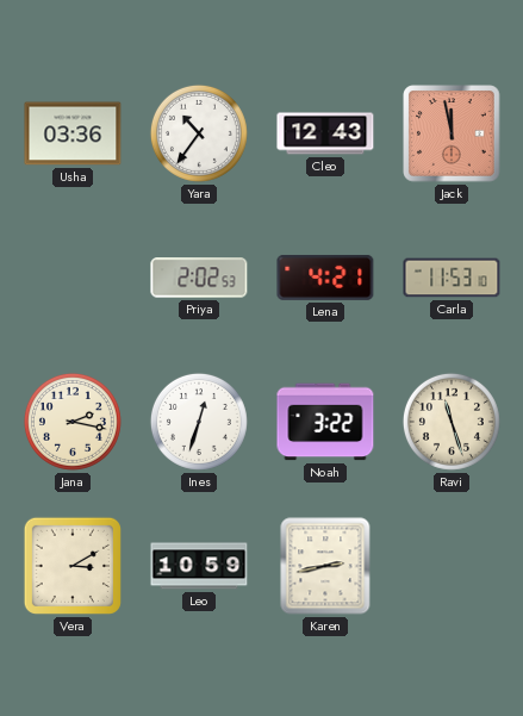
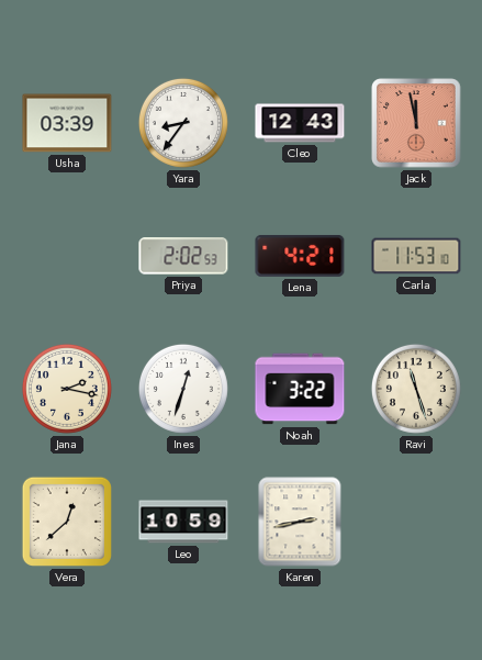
Usha: 03:36 -> 03:39
Yara: 10:36 -> 8:36
Vera: 3:10 -> 12:38
